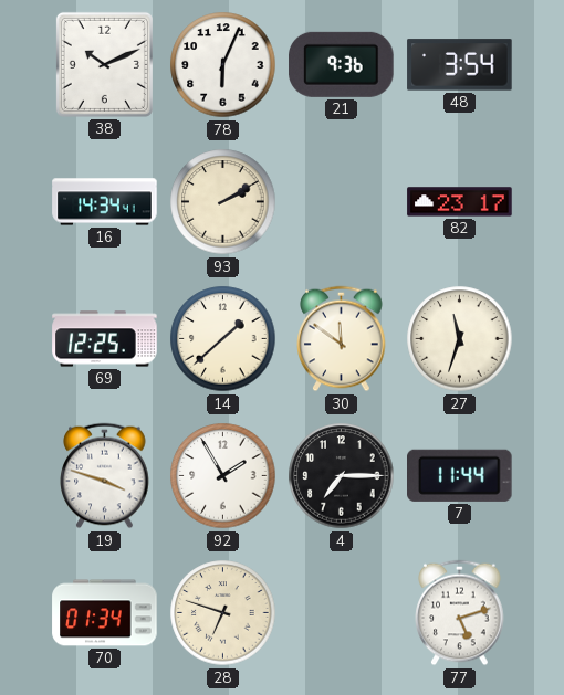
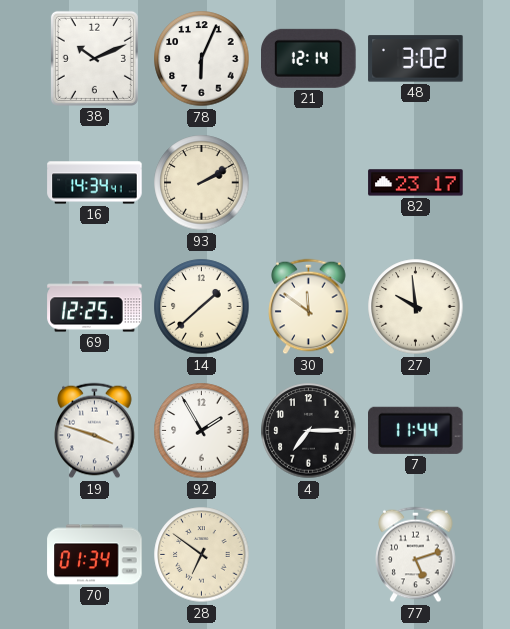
21: 9:36 -> 12:14
48: 3:54 -> 3:02
27: 11:33 -> 9:59
28: 6:48 -> 6:51
